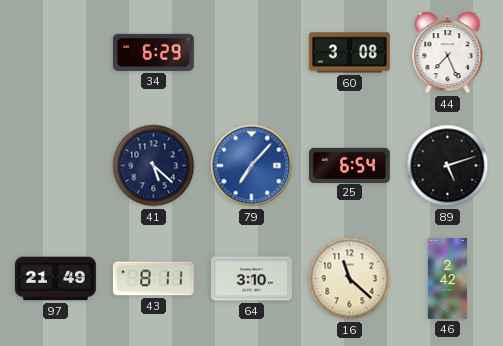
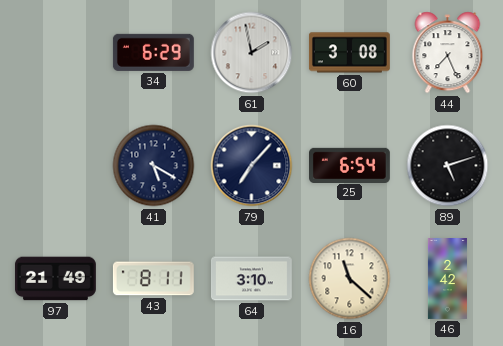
61: none -> 1:58
41: 5:22 -> 5:20
79 dial: blue -> navy
